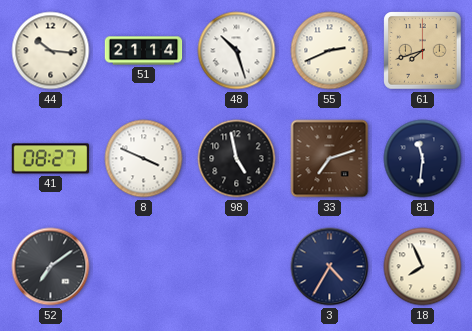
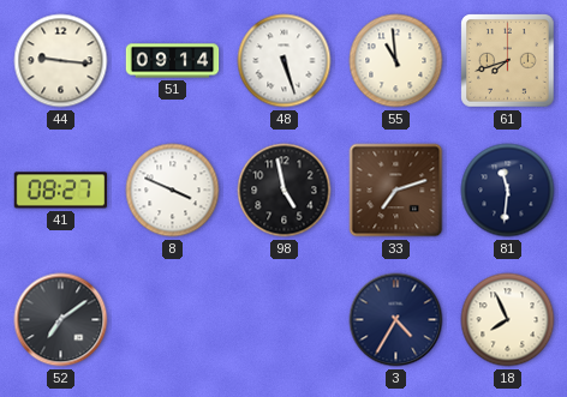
44: 10:16 -> 9:16
51: 21:14 -> 09:14
48: 10:27 -> 5:27
55: 2:41 -> 10:59
